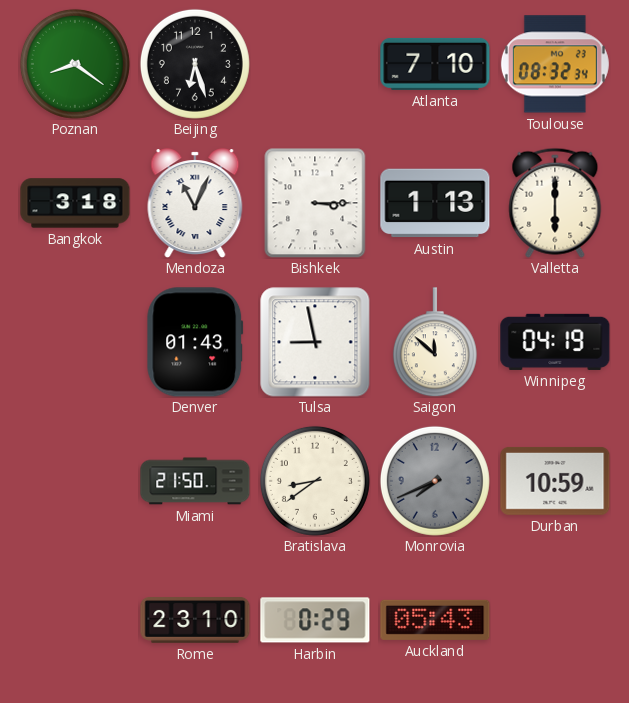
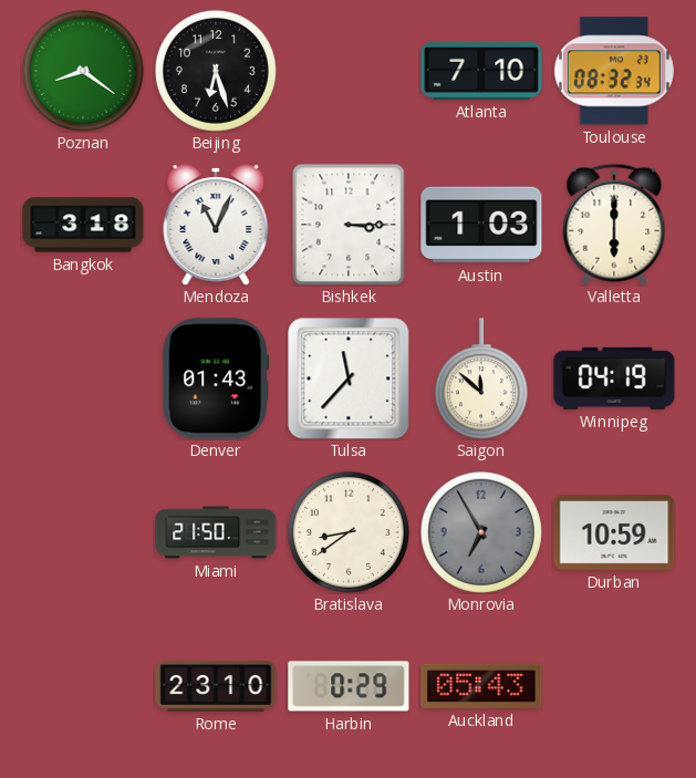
Austin: 1:13 -> 1:03
Tulsa: 8:58 -> 11:37
Monrovia: 7:41 -> 6:55
